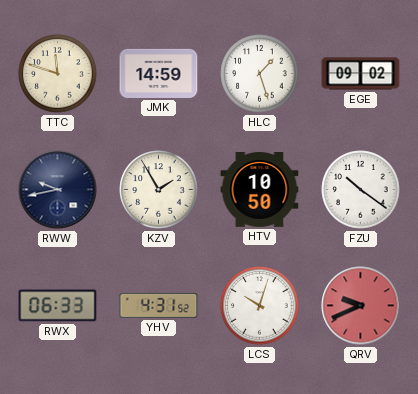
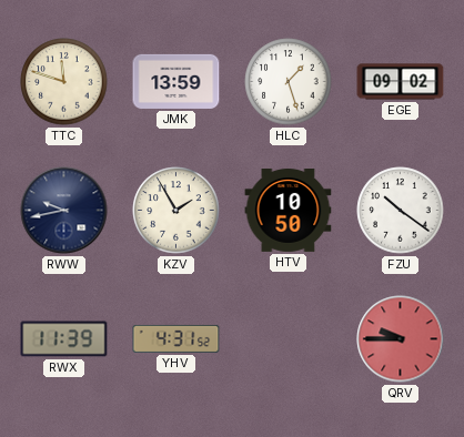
JMK: 14:59 -> 13:59
RWX: 06:33 -> 11:39
LCS: 10:03 -> none
QRV: 9:41 -> 9:45
